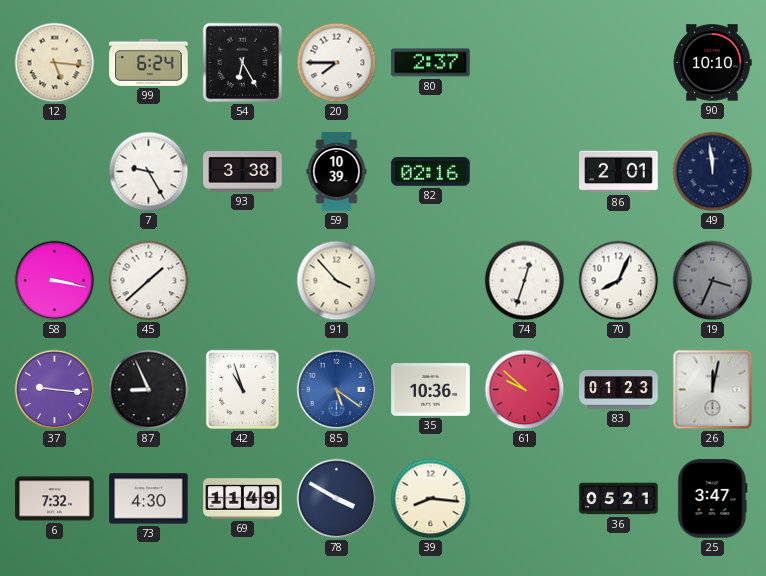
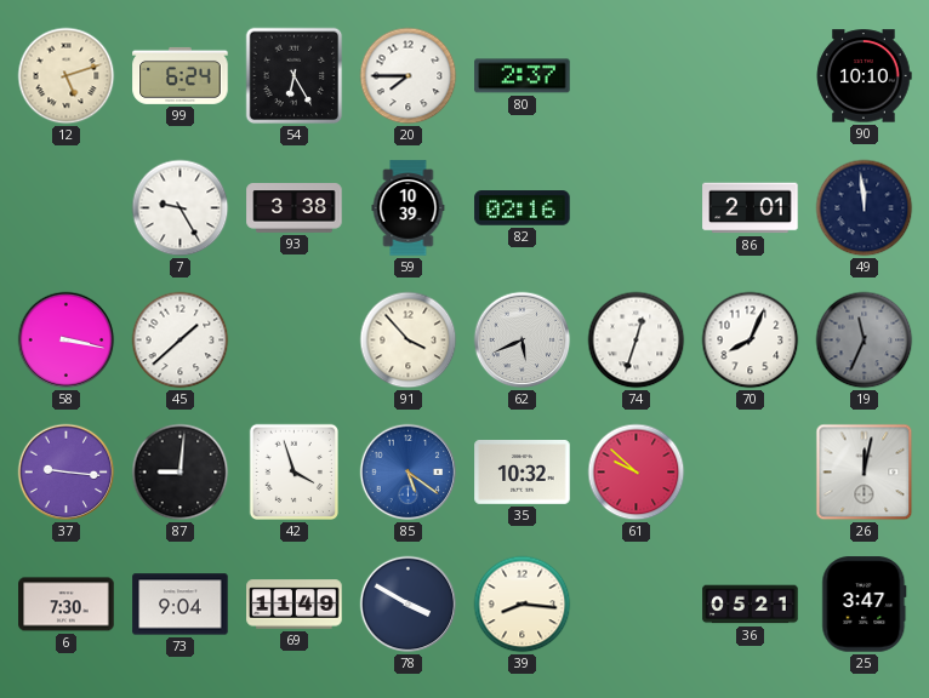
12: 5:16 -> 5:12
62: none -> 5:41
19: 3:34 -> 11:34
87: 8:56 -> 9:01
42: 10:57 -> 3:57
35: 10:36 -> 10:32
83: 01:23 -> none
6: 7:32 -> 7:30
73: 4:30 -> 9:04
